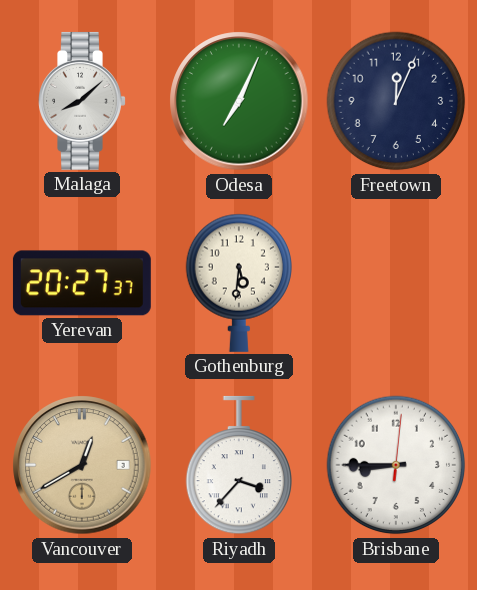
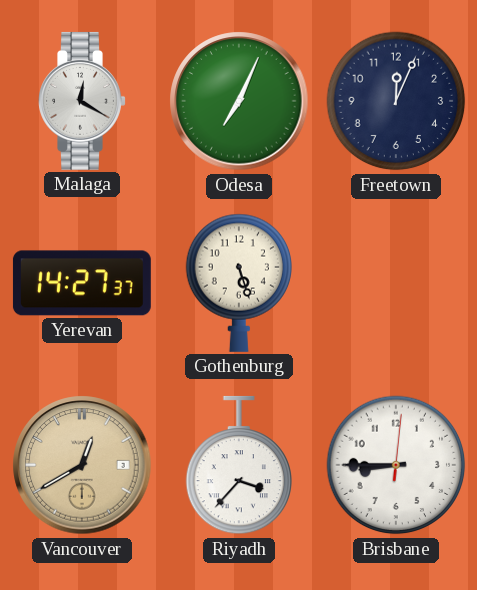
Malaga: 8:08 -> 12:20
Yerevan: 20:27 -> 14:27
Gothenburg: 5:31 -> 5:27
